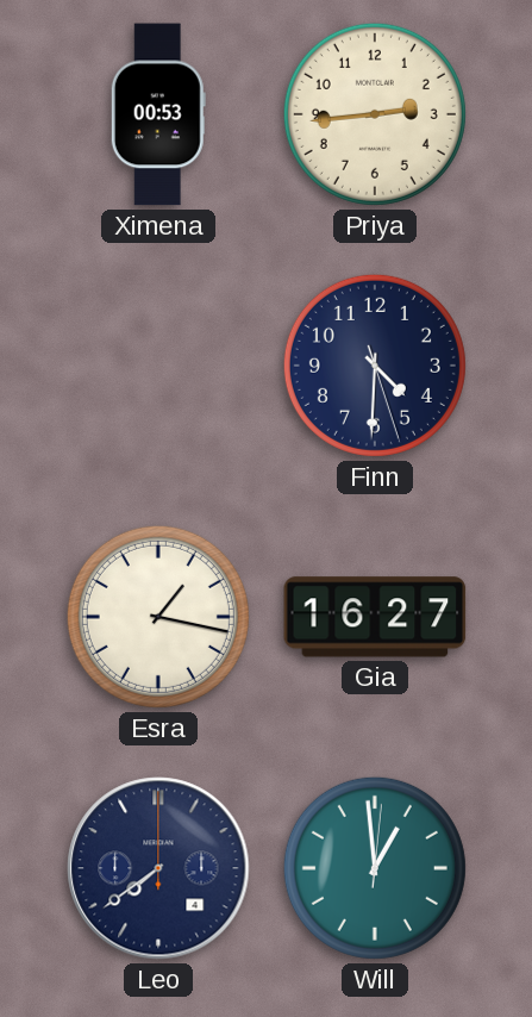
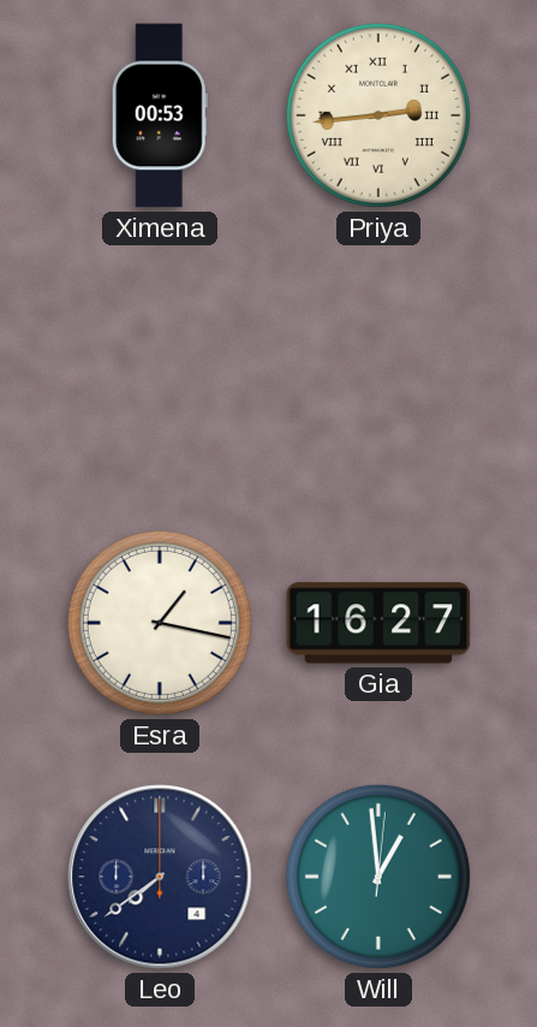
Priya numerals: Arabic -> Roman
Finn: 4:30 -> none
